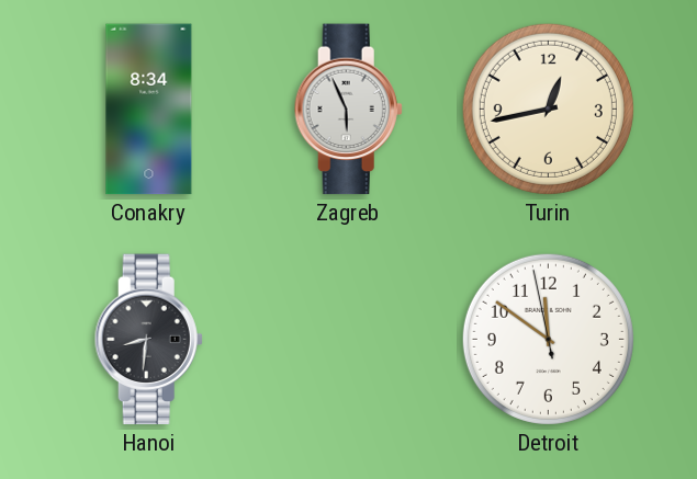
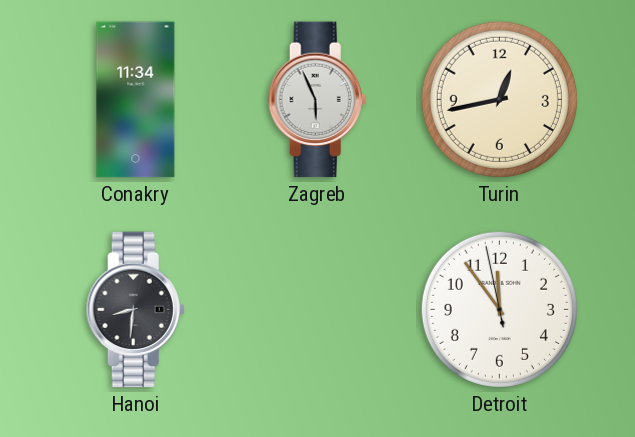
Conakry: 8:34 -> 11:34
Detroit: 11:50 -> 11:53
